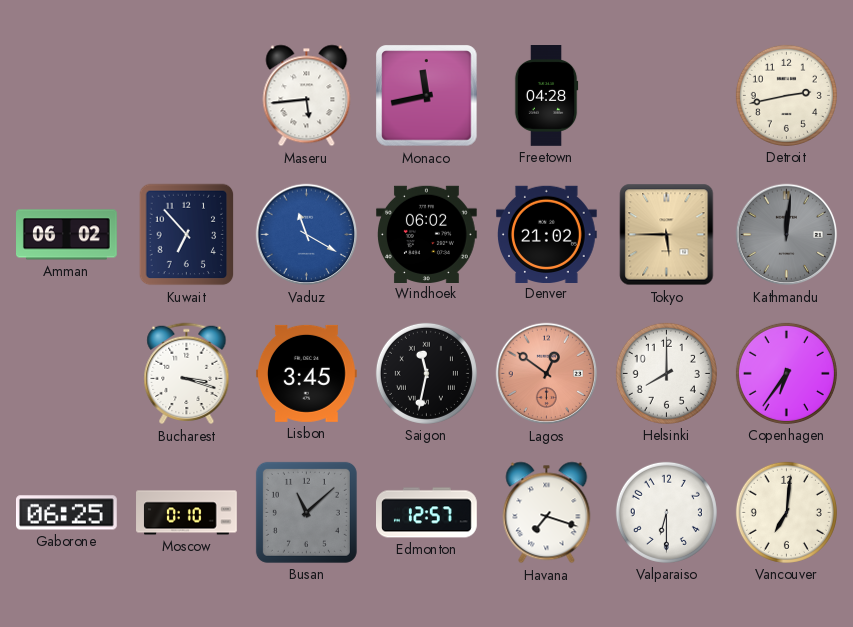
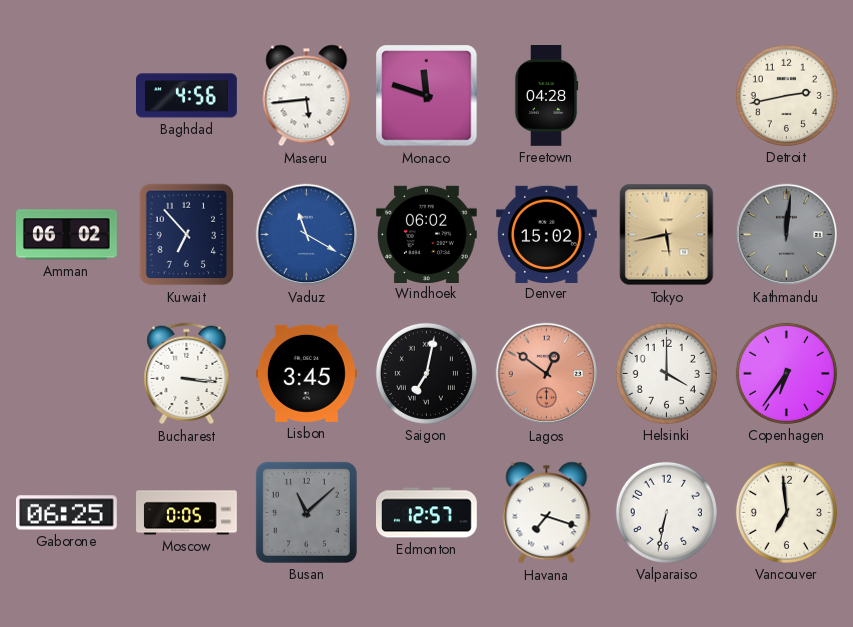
Baghdad: none -> 4:56
Monaco: 11:43 -> 11:48
Denver: 21:02 -> 15:02
Tokyo: 5:45 -> 5:43
Bucharest: 3:18 -> 3:16
Saigon: 11:32 -> 7:02
Helsinki: 8:00 -> 4:00
Moscow: 0:10 -> 0:05
Valparaiso: 6:30 -> 6:32
Vancouver: 7:01 -> 6:59
